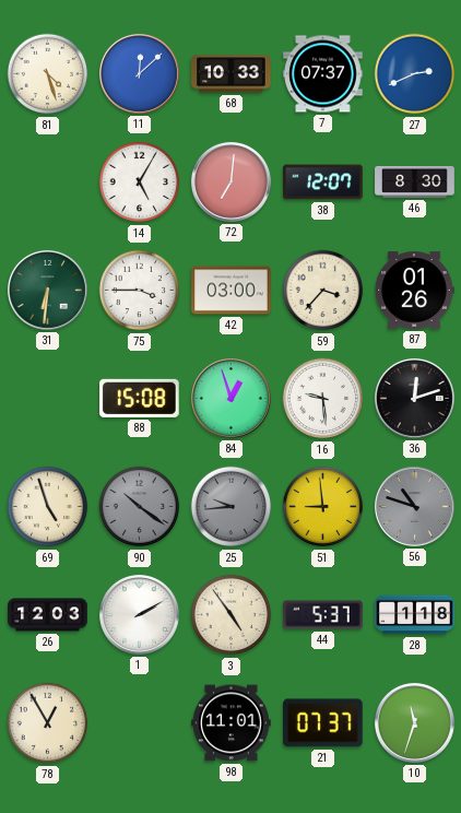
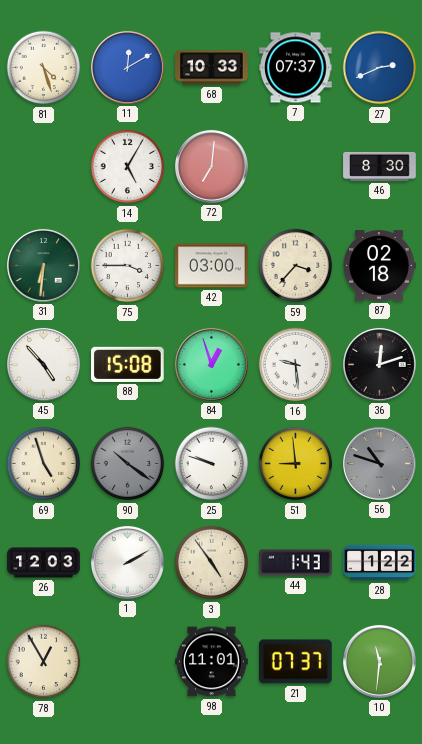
11: 12:08 -> 12:10
38: 12:07 -> none
87: 01:26 -> 02:18
45: none -> 4:53
25: 9:44 -> 9:48
25 dial: grey -> white
44: 5:37 -> 1:43
28: 1:18 -> 1:22
10: 11:33 -> 11:31
